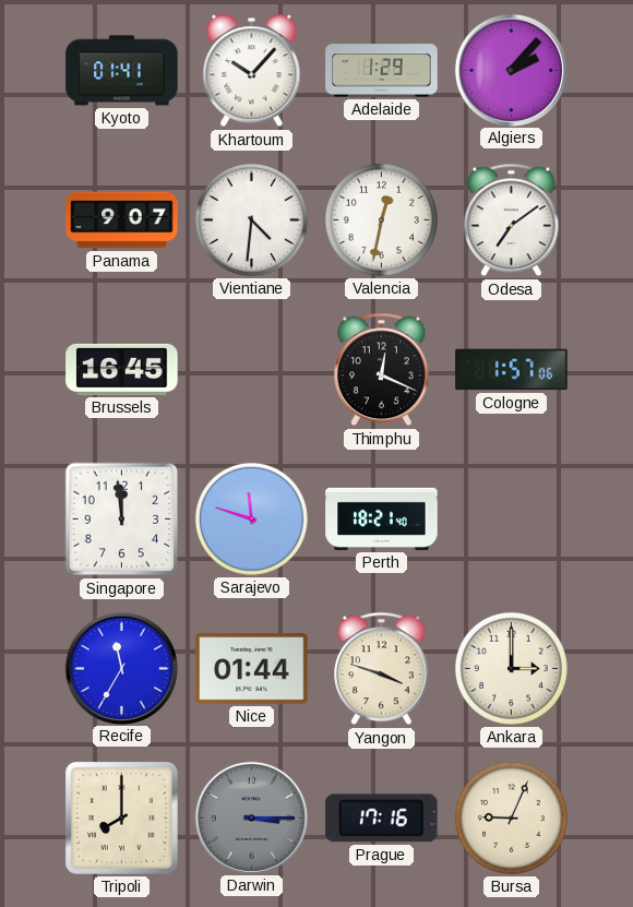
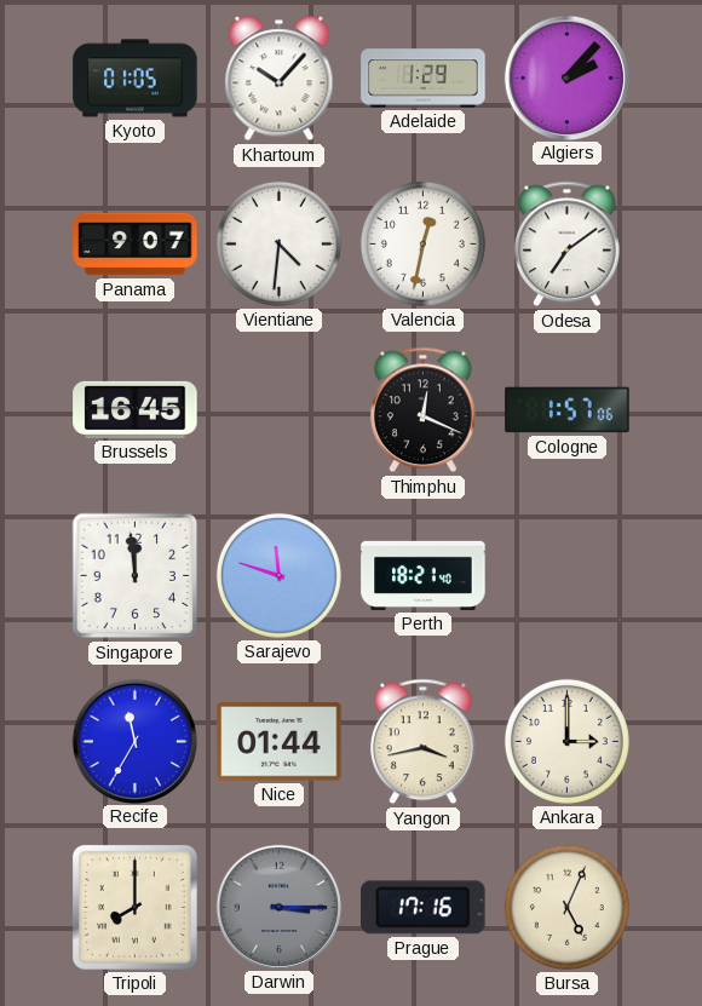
Kyoto: 01:41 -> 01:05
Yangon: 3:48 -> 3:43
Bursa: 9:04 -> 5:04
